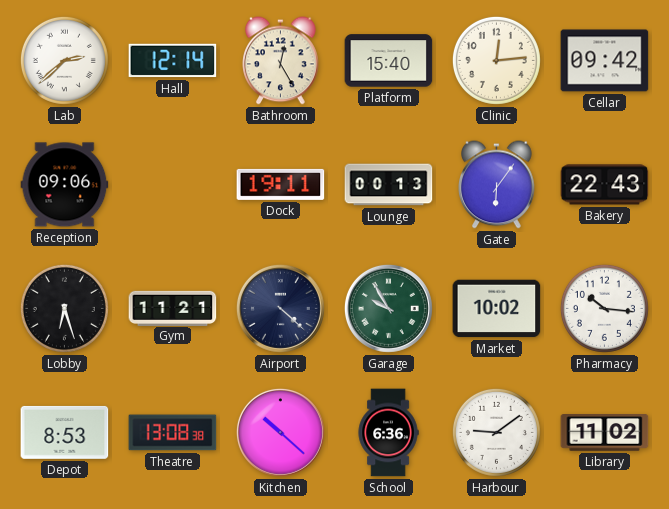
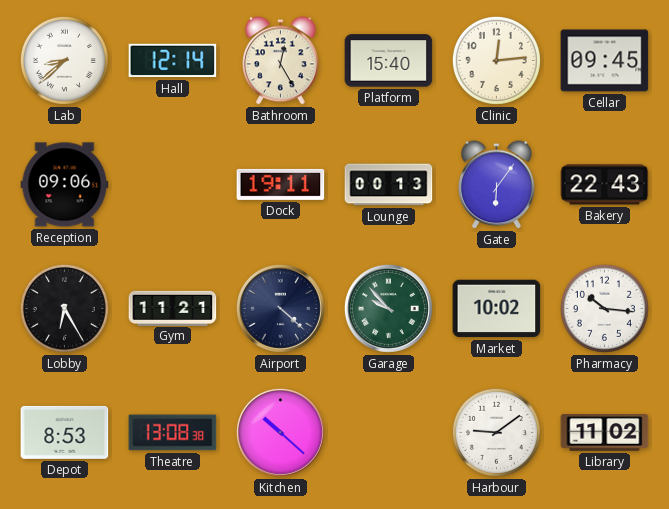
Lab: 2:38 -> 8:38
Cellar: 09:42 -> 09:45
Lobby: 6:27 -> 6:25
Garage: 9:55 -> 9:53
School: 6:36 -> none
